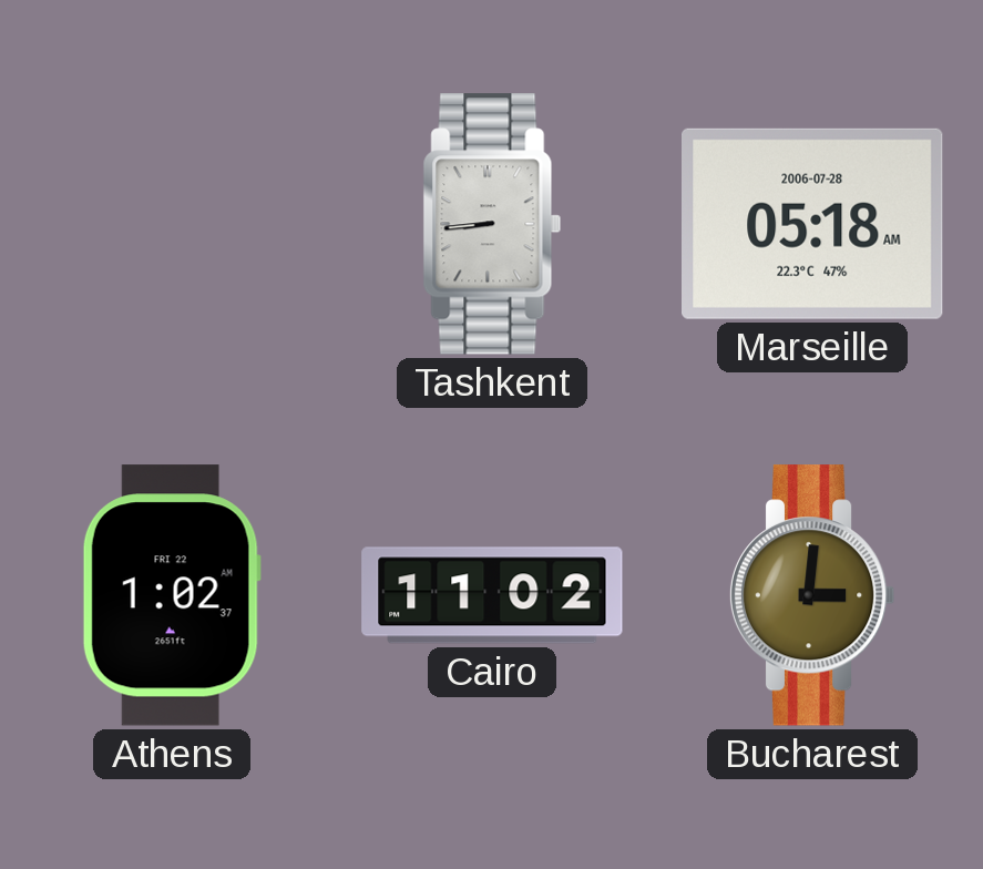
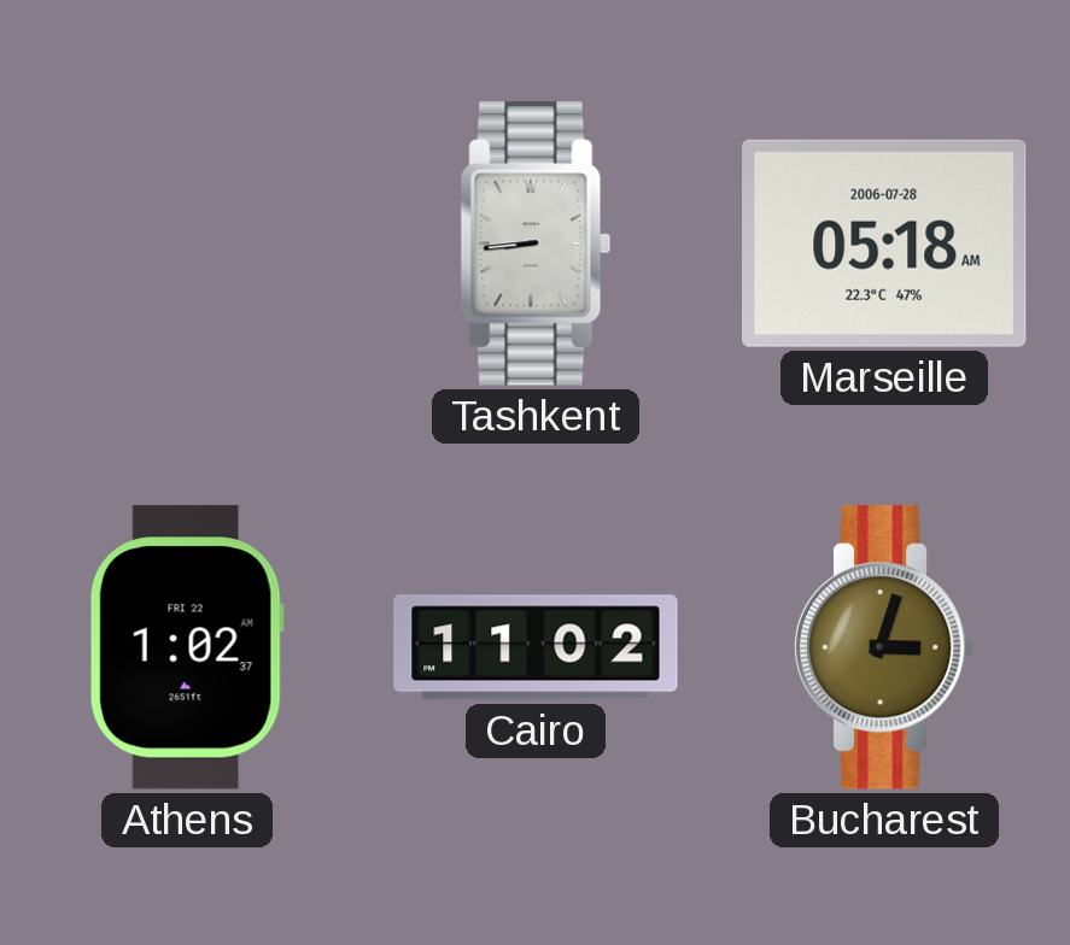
Bucharest: 3:01 -> 3:03
